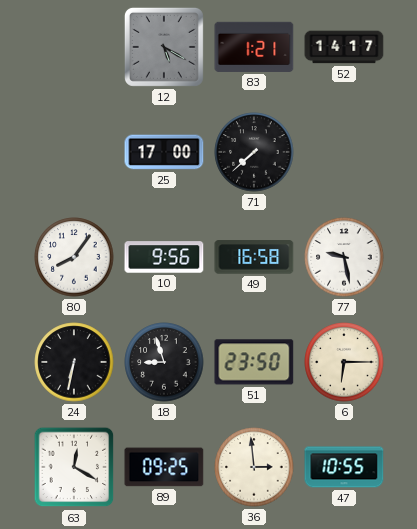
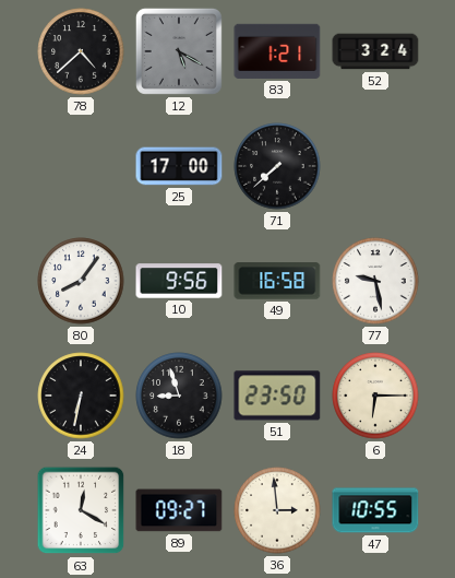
78: none -> 4:38
52: 14:17 -> 3:24
89: 09:25 -> 09:27
